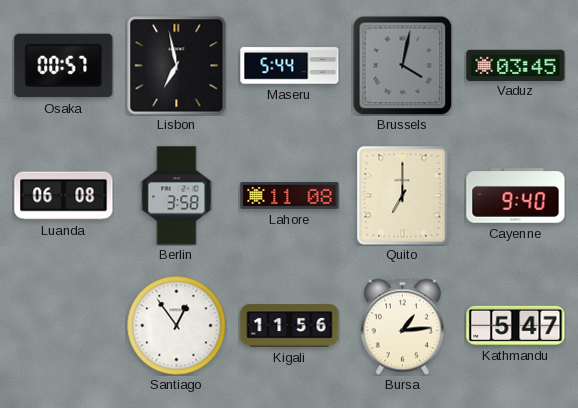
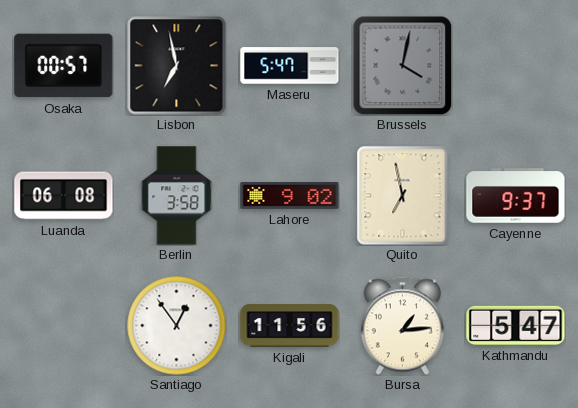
Maseru: 5:44 -> 5:47
Vaduz: 03:45 -> none
Lahore: 11:08 -> 9:02
Quito: 7:00 -> 6:58
Cayenne: 9:40 -> 9:37
